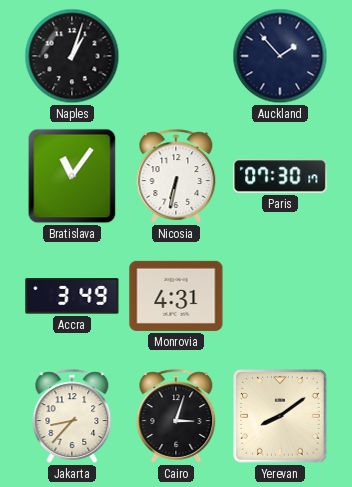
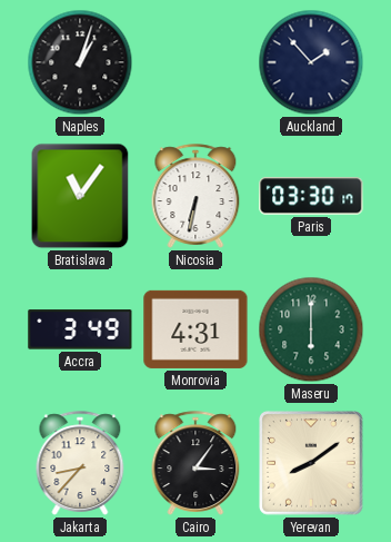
Paris: 07:30 -> 03:30
Maseru: none -> 6:00
Cairo: 3:03 -> 3:06
